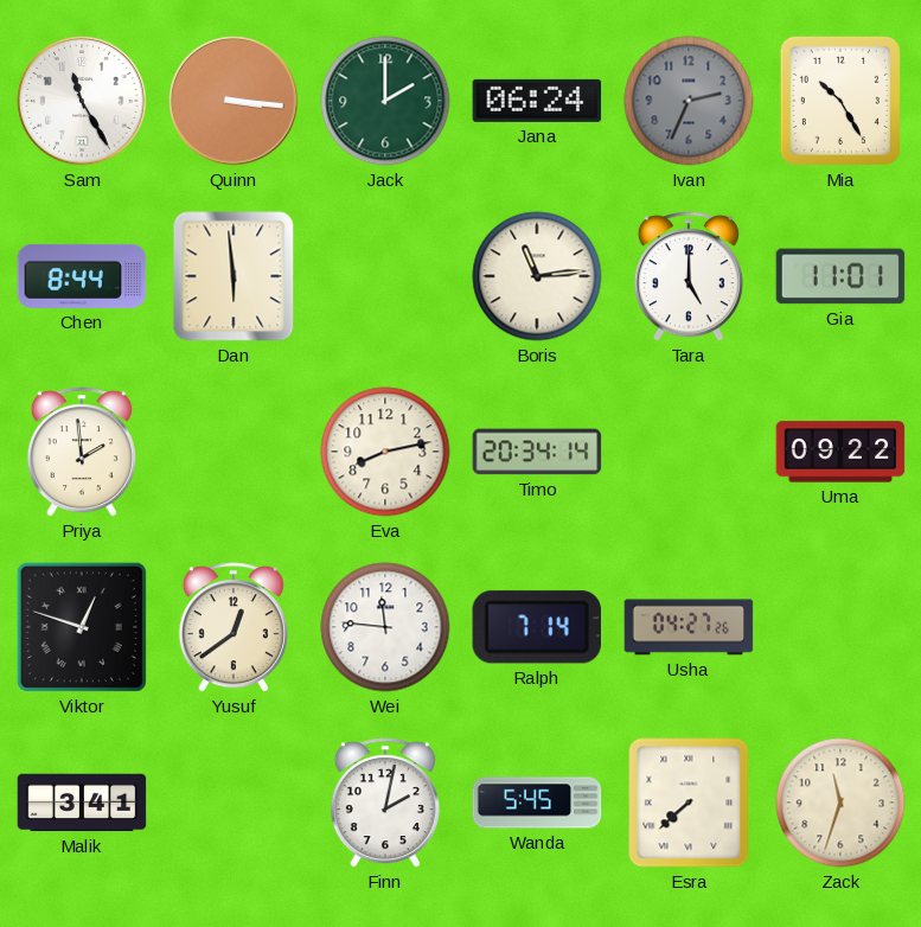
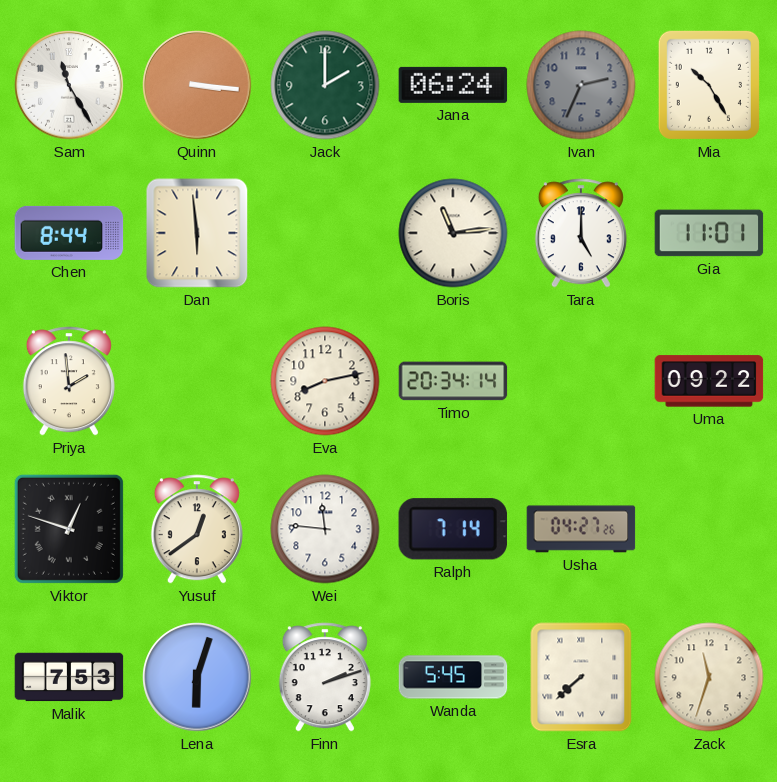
Malik: 3:41 -> 7:53
Lena: none -> 6:03
Finn: 2:02 -> 2:12
